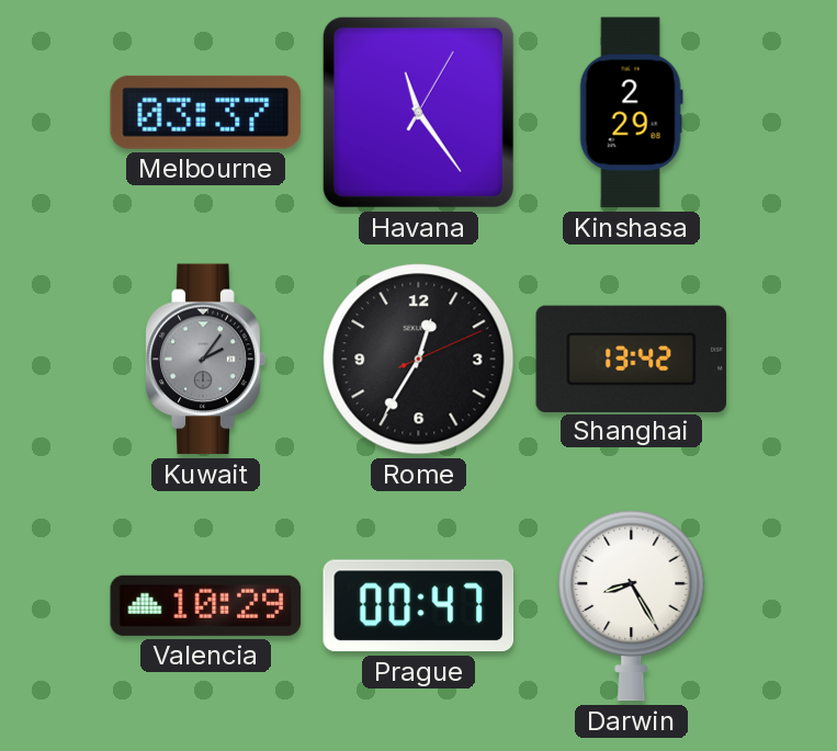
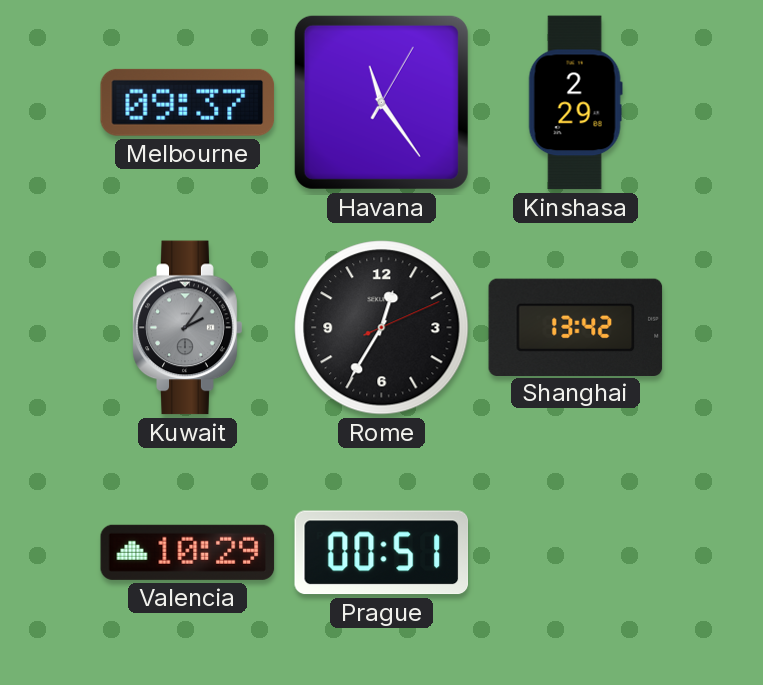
Melbourne: 03:37 -> 09:37
Prague: 00:47 -> 00:51
Darwin: 8:25 -> none
